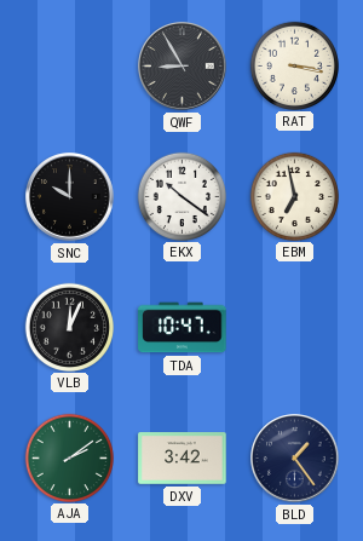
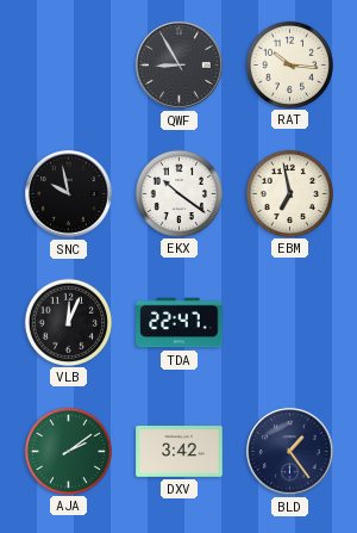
RAT: 3:17 -> 10:16
SNC: 10:00 -> 9:58
TDA: 10:47 -> 22:47
